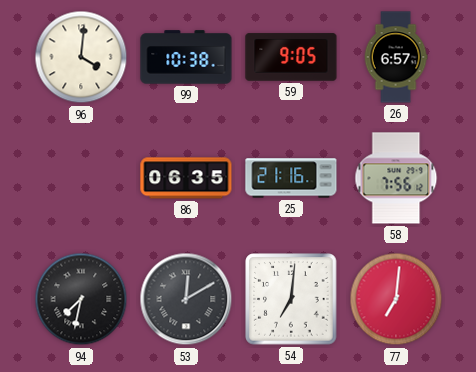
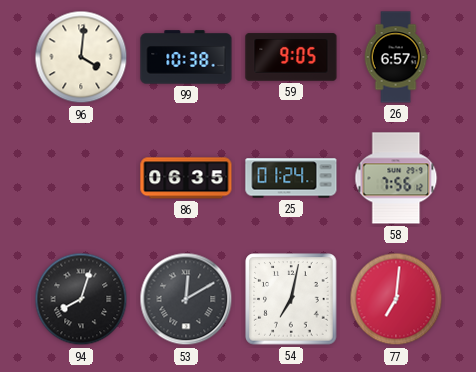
25: 21:16 -> 01:24
94: 7:32 -> 8:03
54: 7:01 -> 7:02
